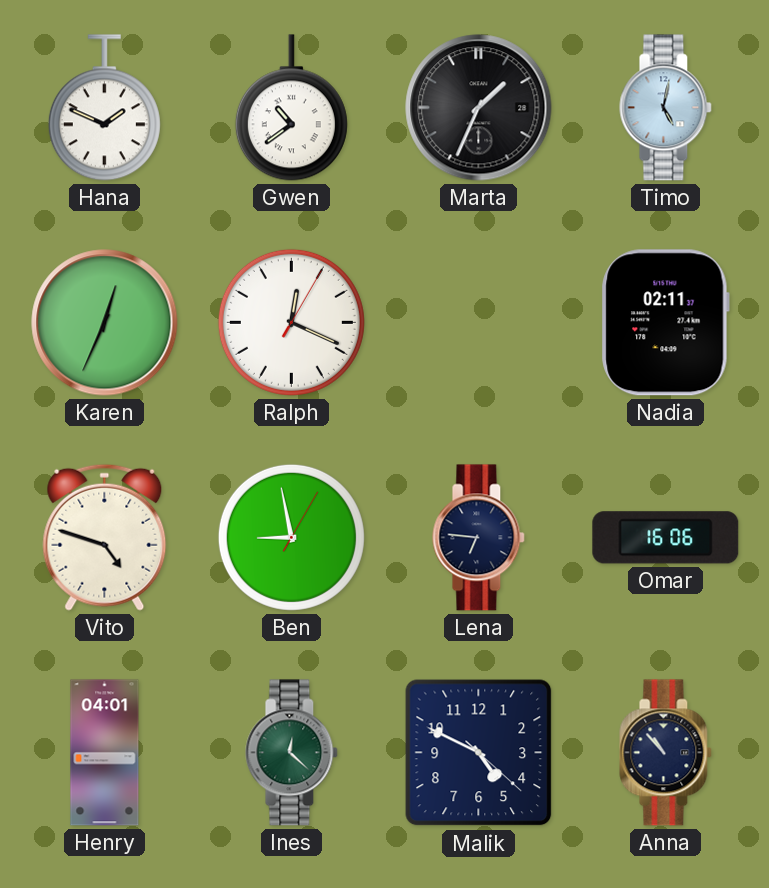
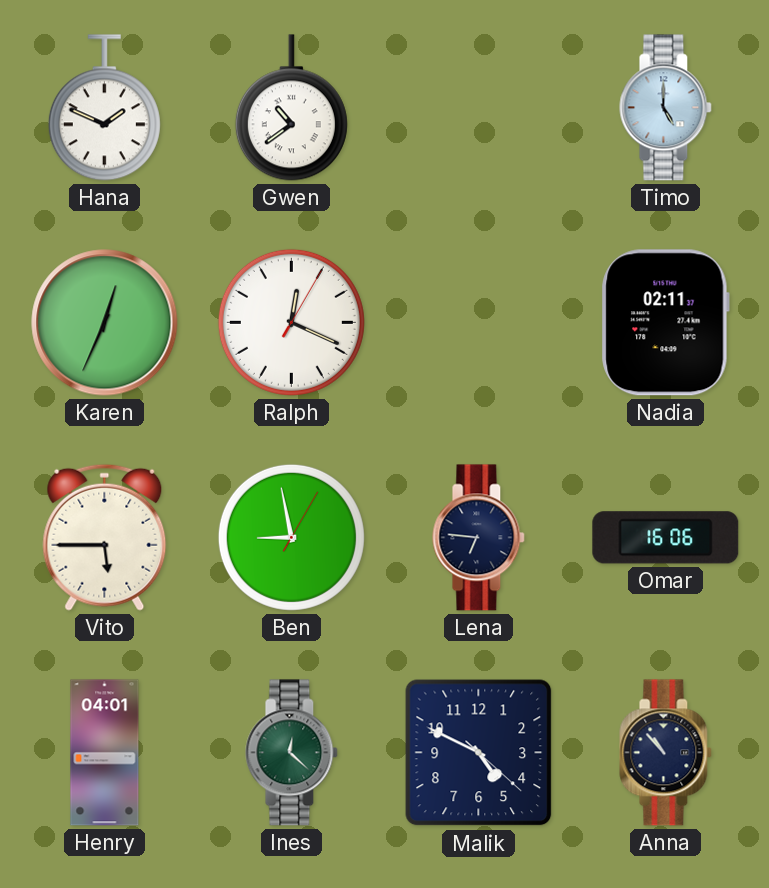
Marta: 1:34 -> none
Timo: 5:02 -> 5:00
Vito: 4:48 -> 5:45
